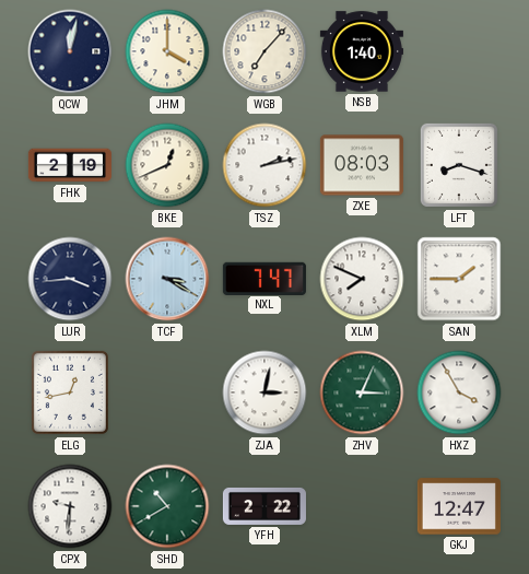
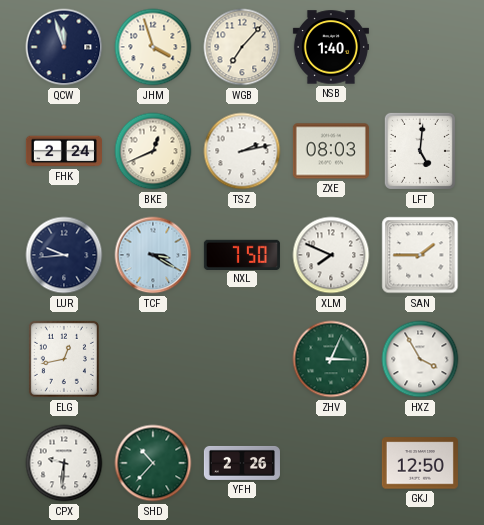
QCW: 12:02 -> 11:57
JHM: 4:00 -> 3:57
FHK: 2:19 -> 2:24
LFT: 8:18 -> 5:01
LUR: 3:44 -> 9:44
NXL: 7:47 -> 7:50
ZJA: 3:02 -> none
SHD: 10:40 -> 10:37
YFH: 2:22 -> 2:26
GKJ: 12:47 -> 12:50
